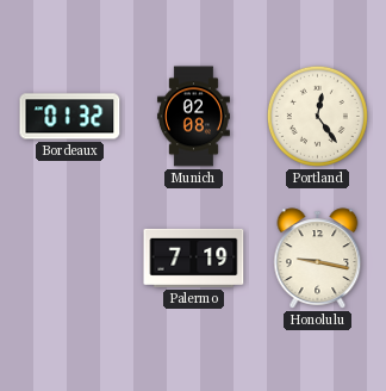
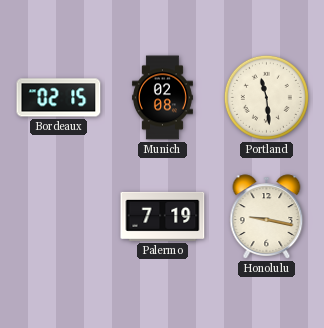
Bordeaux: 01:32 -> 02:15
Portland: 12:24 -> 11:29
